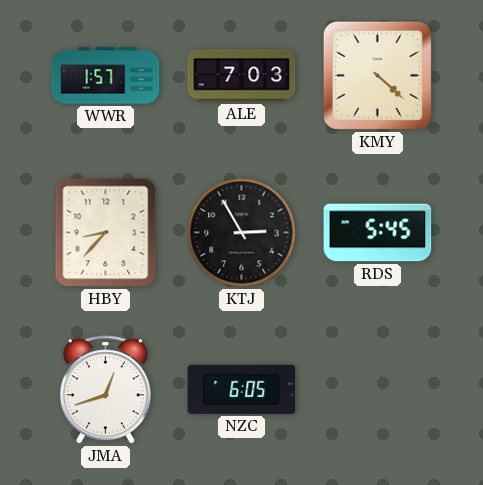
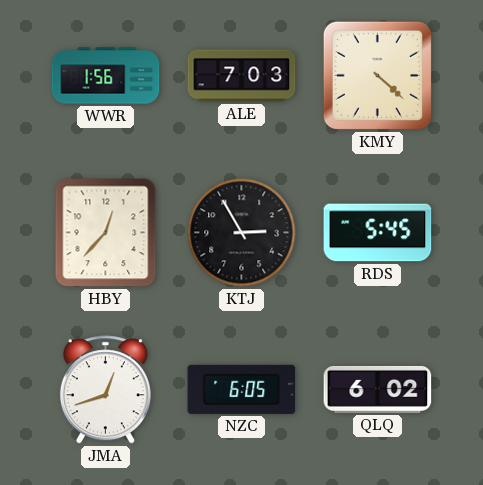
WWR: 1:57 -> 1:56
HBY: 8:37 -> 12:37
QLQ: none -> 6:02
